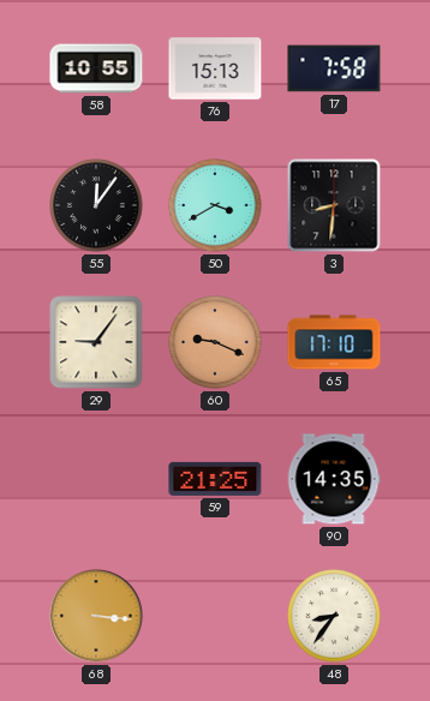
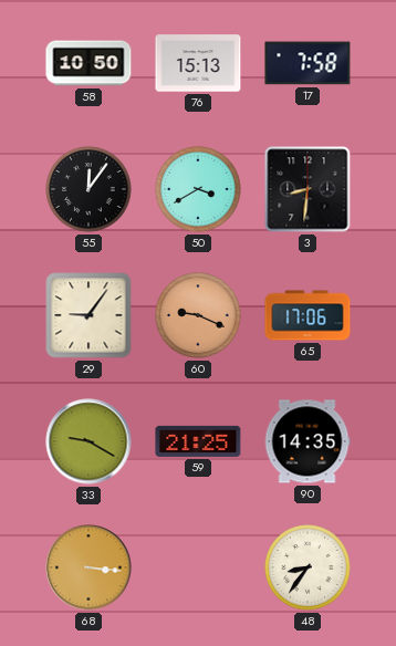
58: 10:55 -> 10:50
65: 17:10 -> 17:06
33: none -> 9:20
